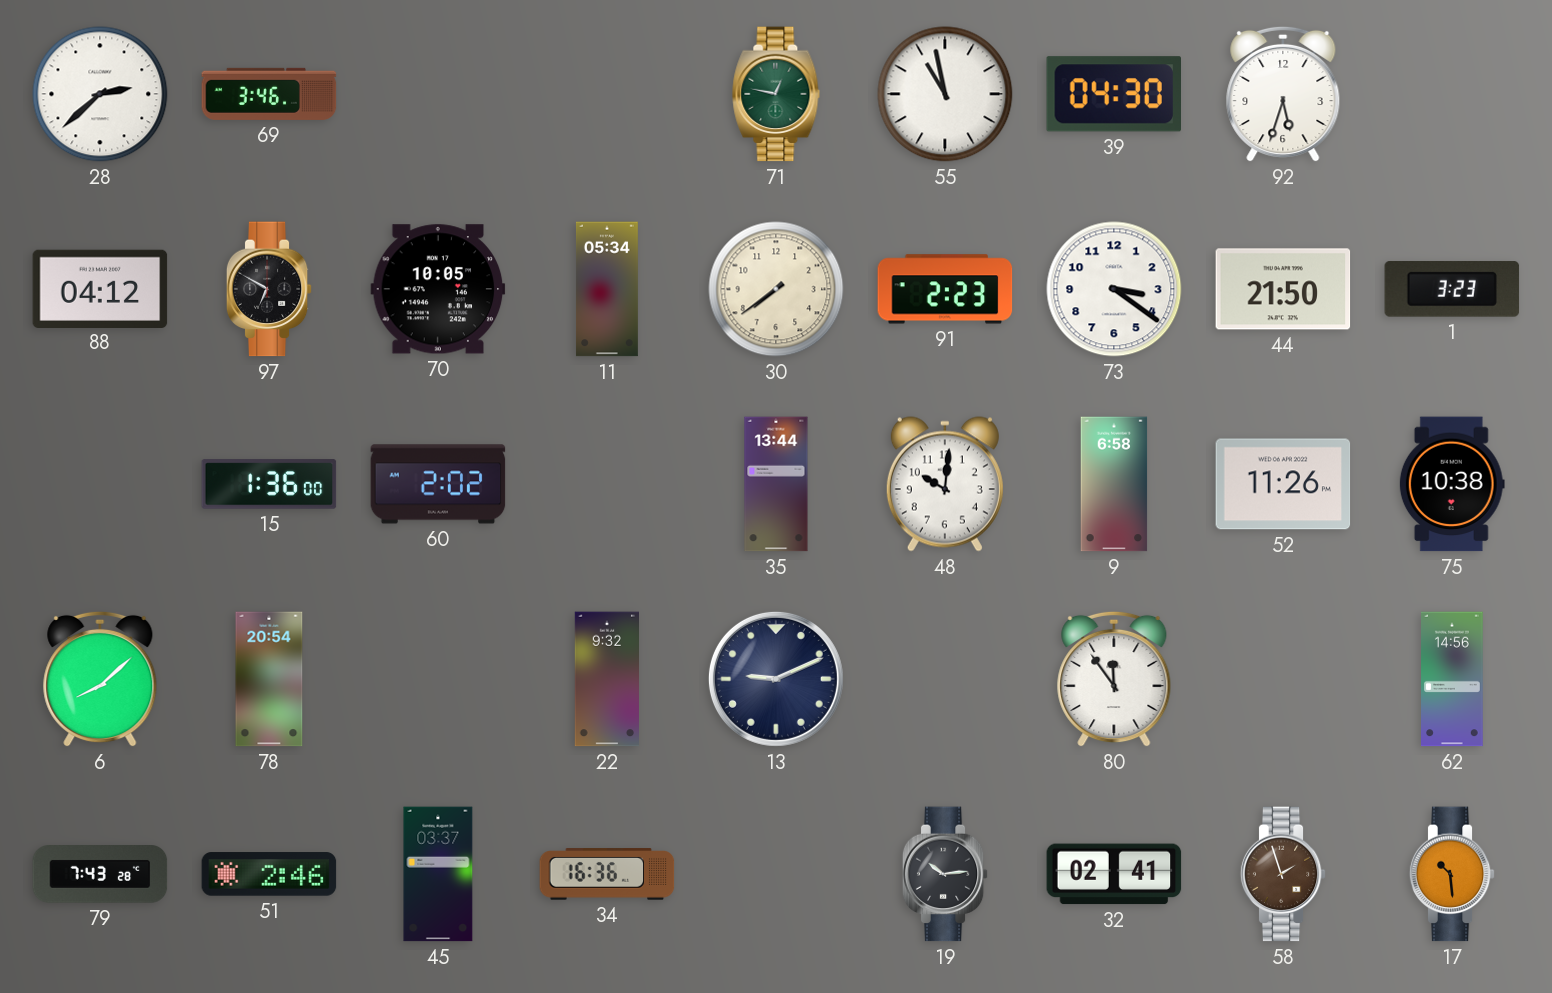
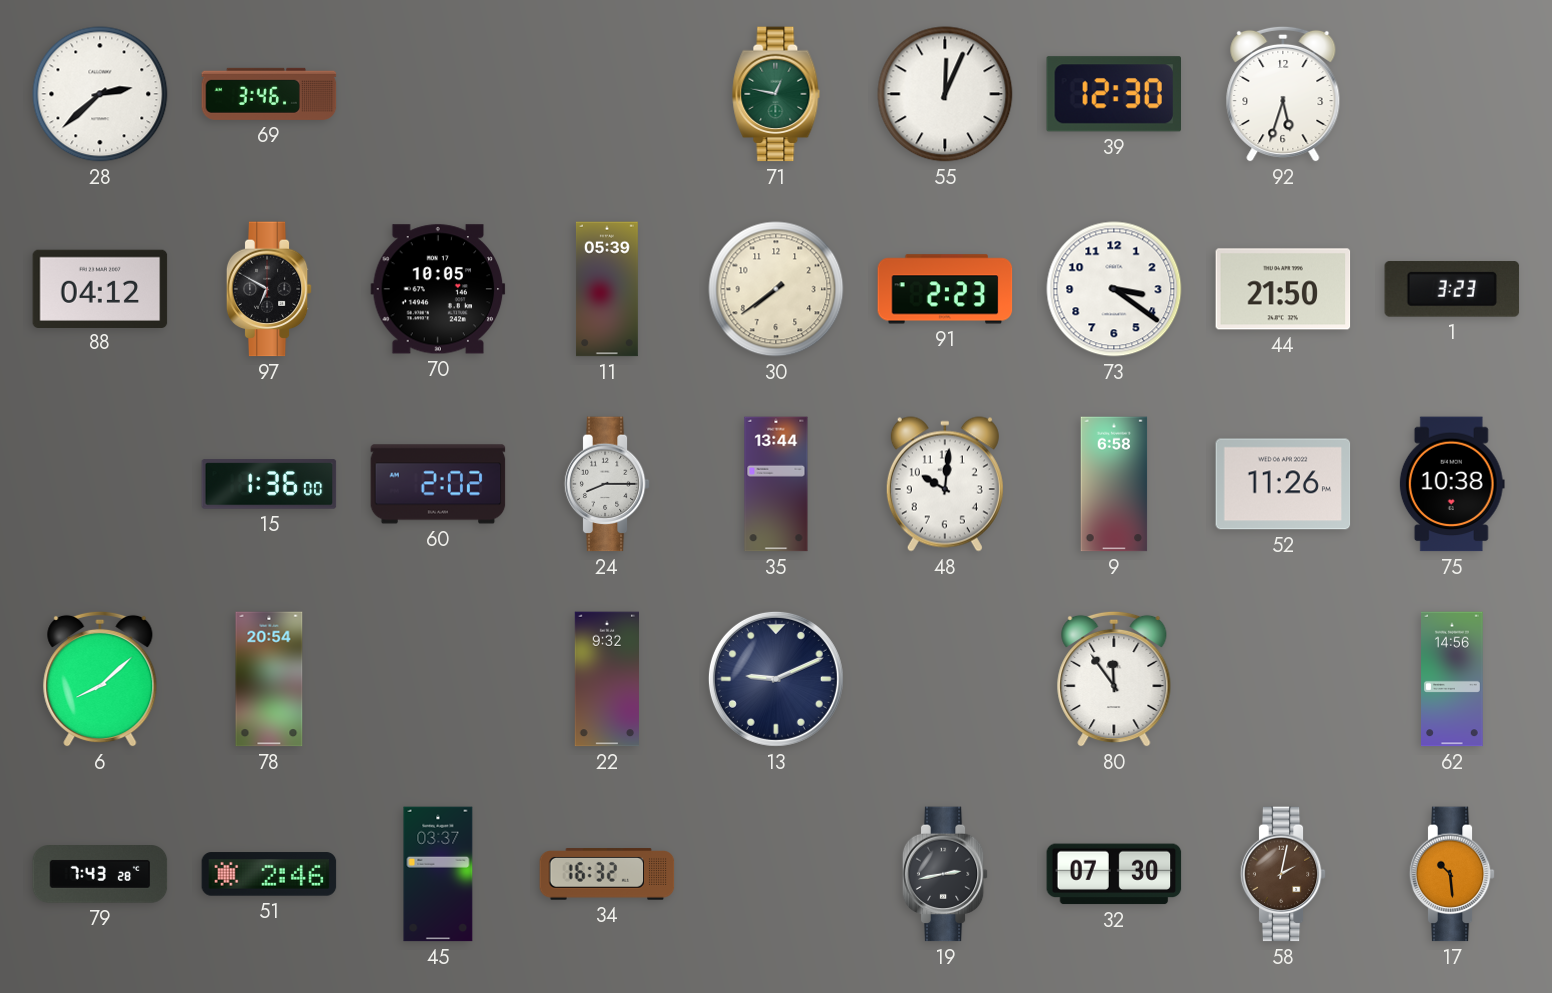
55: 10:58 -> 12:04
39: 04:30 -> 12:30
11: 05:34 -> 05:39
24: none -> 8:15
34: 16:36 -> 16:32
19: 10:14 -> 2:43
32: 02:41 -> 07:30
58: 1:57 -> 2:02
